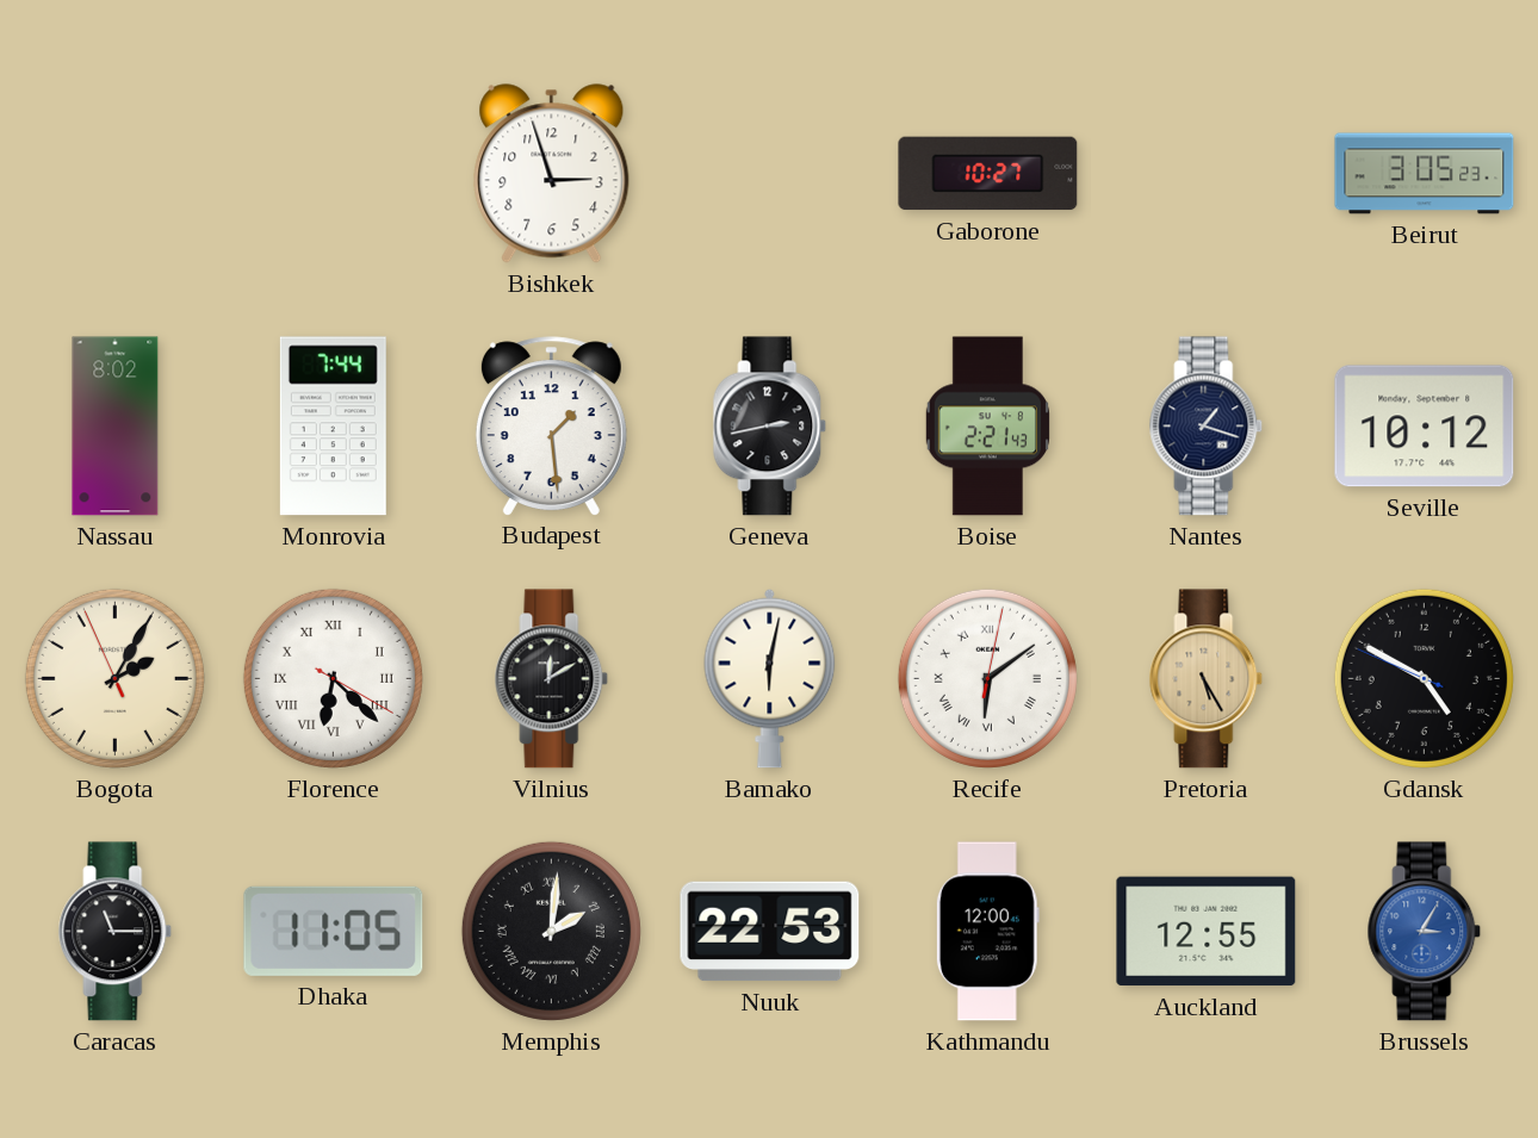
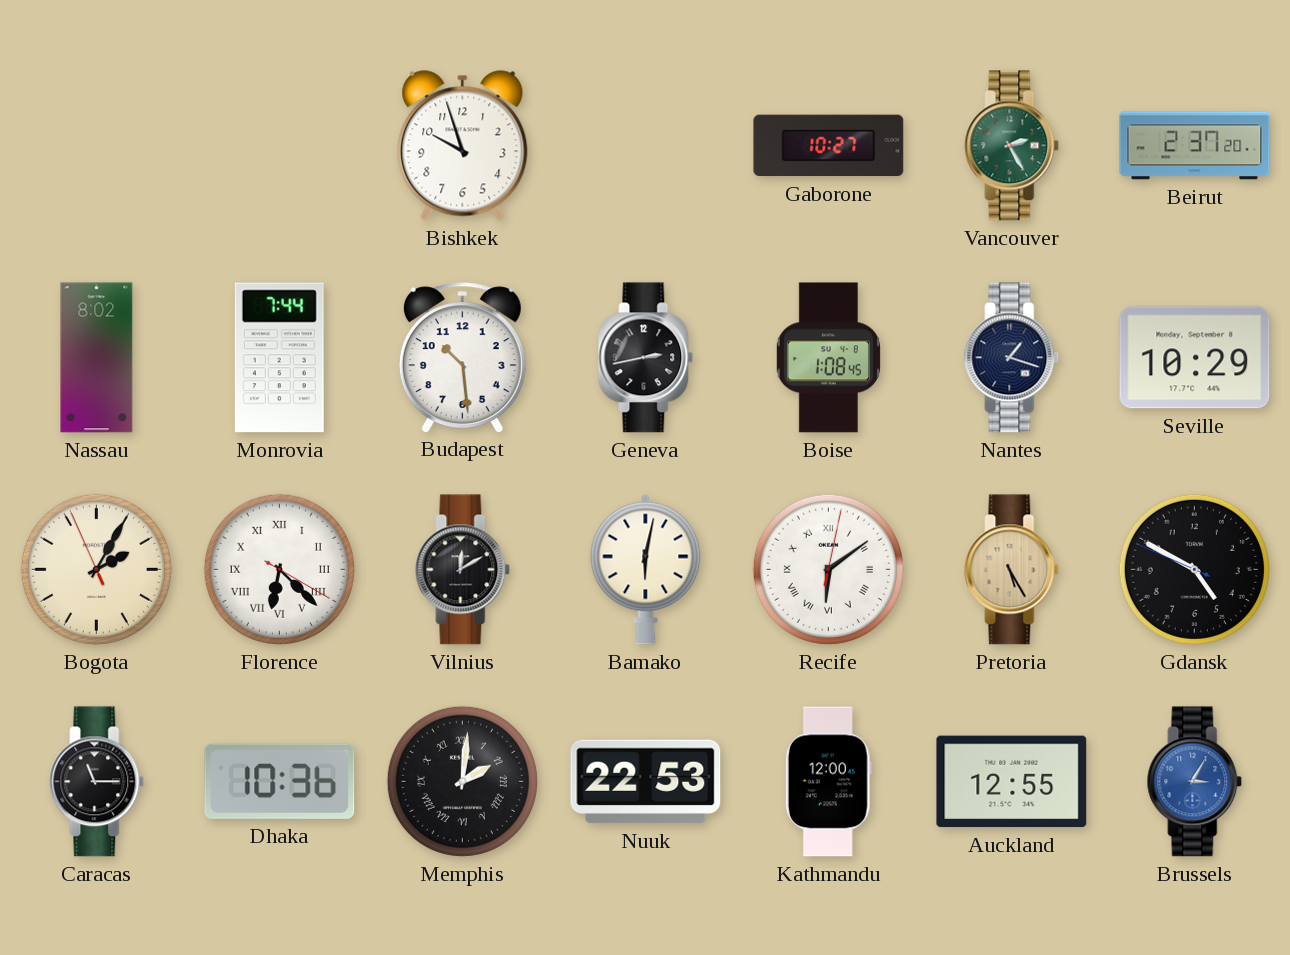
Bishkek: 2:57 -> 9:57
Vancouver: none -> 2:25
Beirut: 3:05 -> 2:37
Budapest: 1:29 -> 10:29
Boise: 2:21 -> 1:08
Seville: 10:12 -> 10:29
Dhaka: 11:05 -> 10:36
